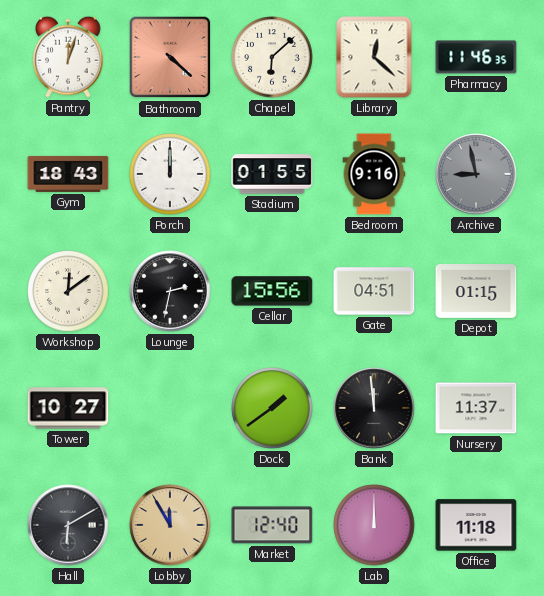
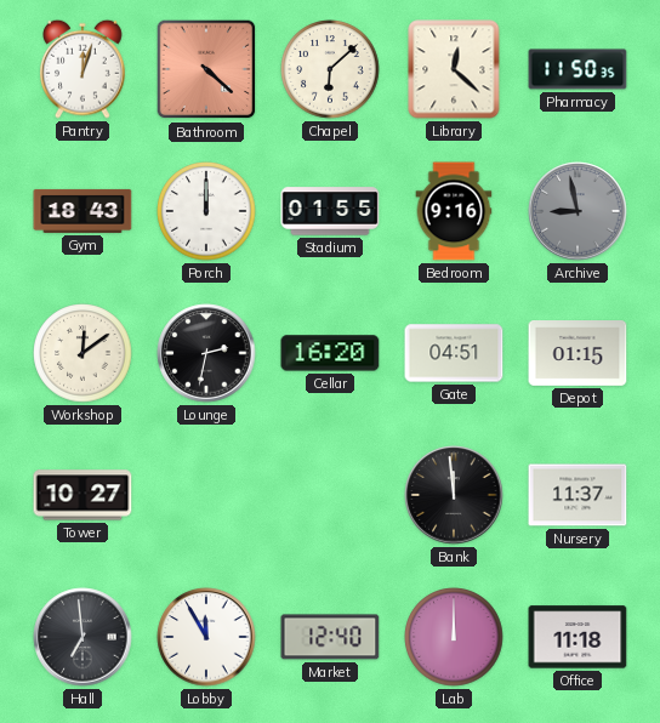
Pharmacy: 11:46 -> 11:50
Cellar: 15:56 -> 16:20
Dock: 1:39 -> none
Hall: 6:10 -> 6:59
Lobby dial: champagne -> white
